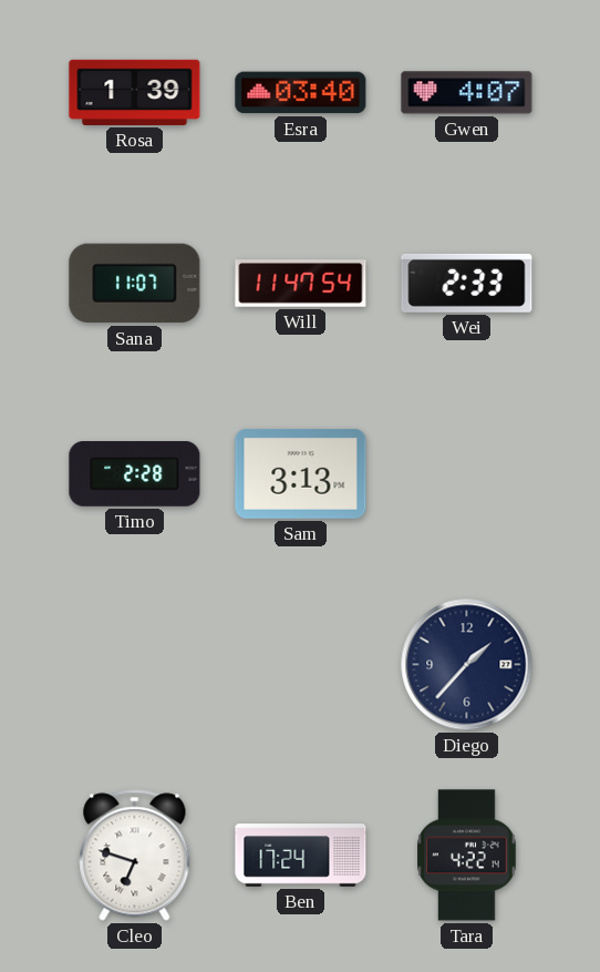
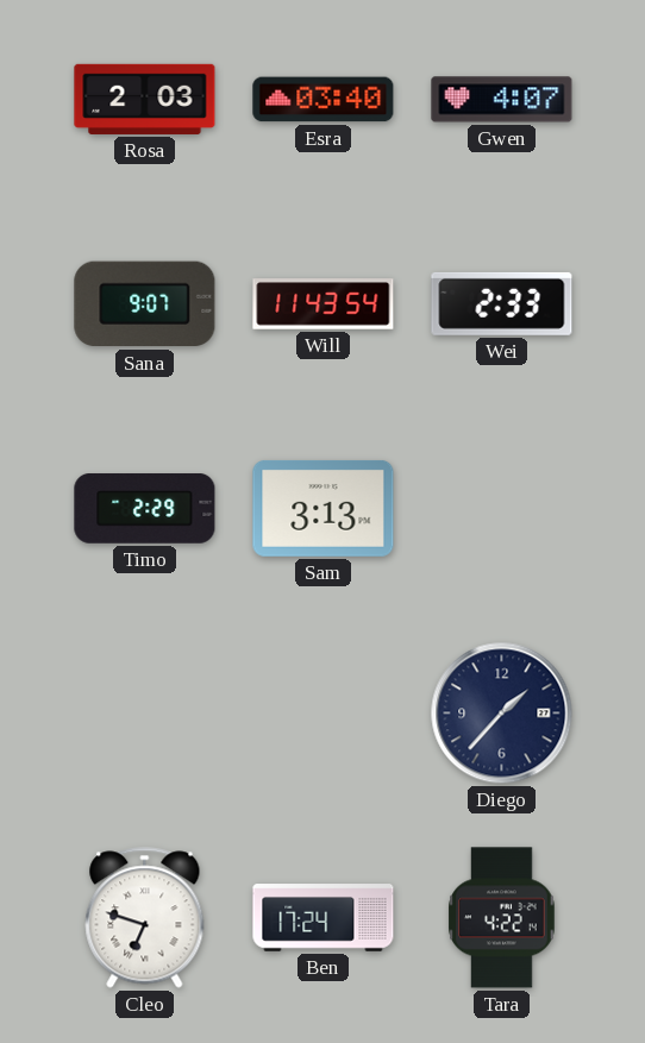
Rosa: 1:39 -> 2:03
Sana: 11:07 -> 9:07
Will: 11:47 -> 11:43
Timo: 2:28 -> 2:29
